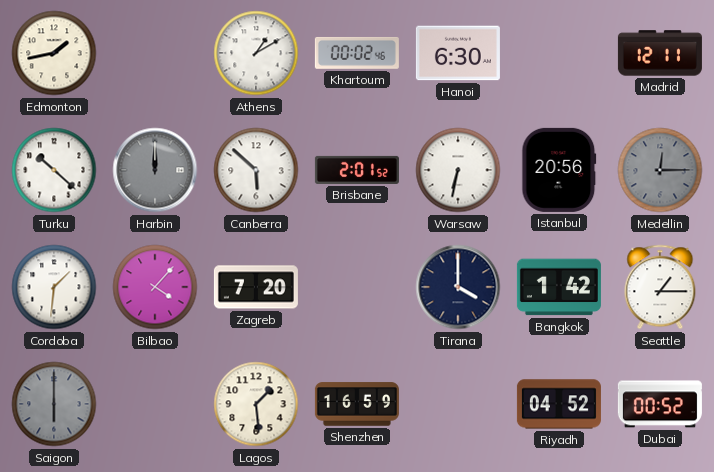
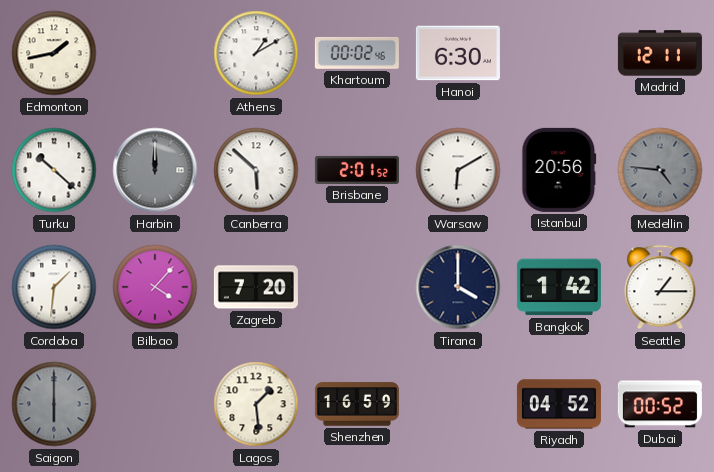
Warsaw: 6:32 -> 6:10
Medellin: 12:15 -> 4:46
